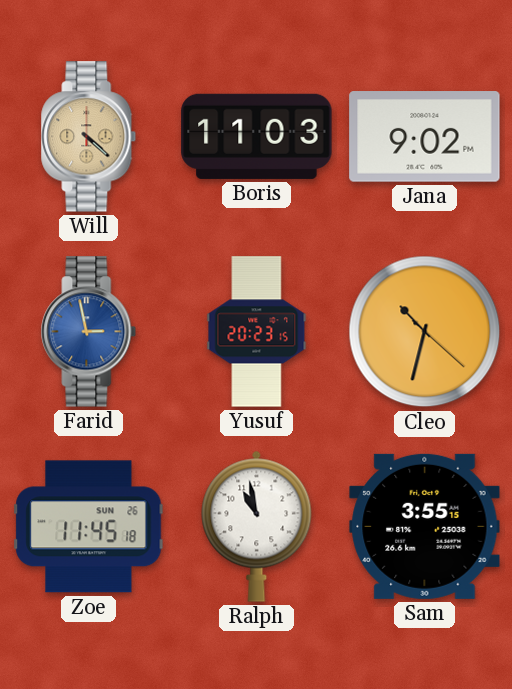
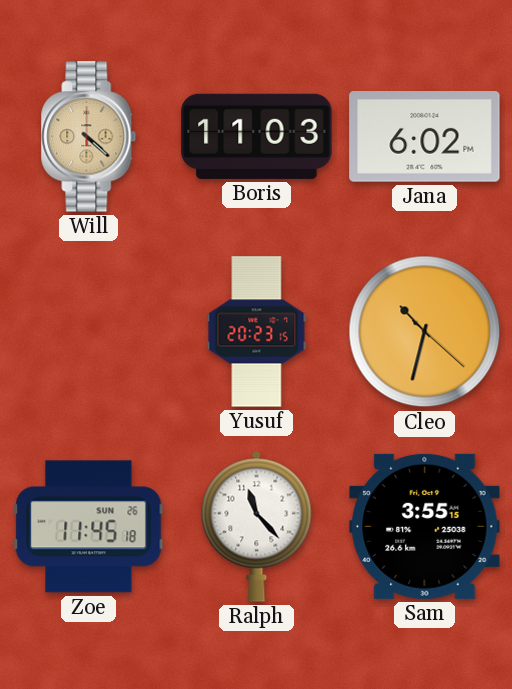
Jana: 9:02 -> 6:02
Farid: 2:58 -> none
Ralph: 10:58 -> 11:23
